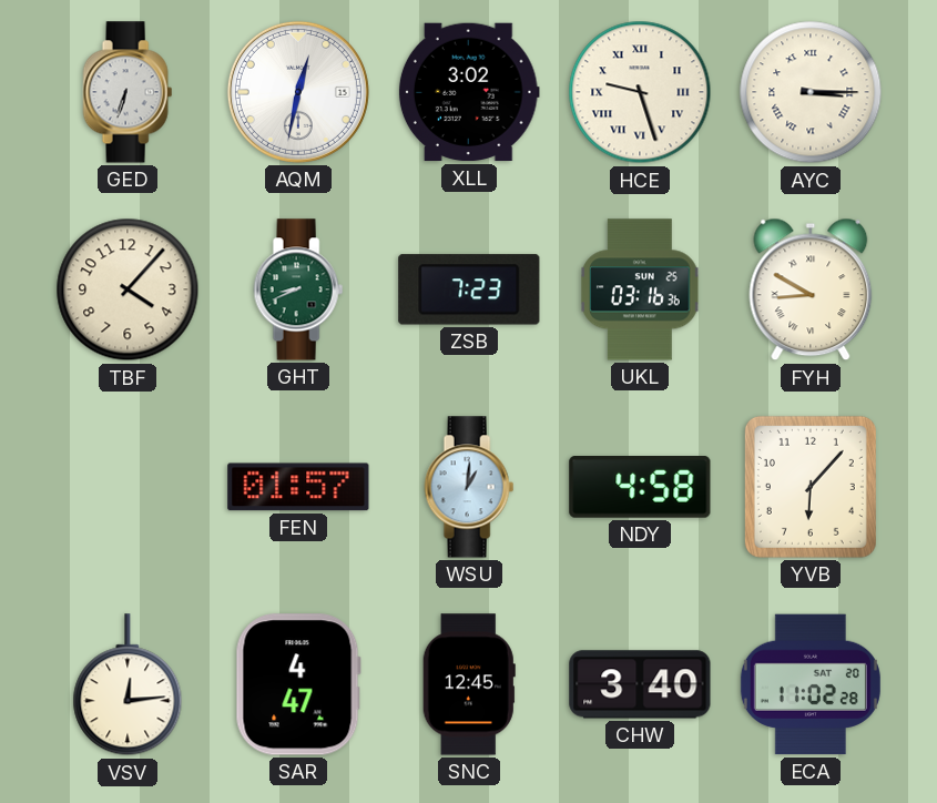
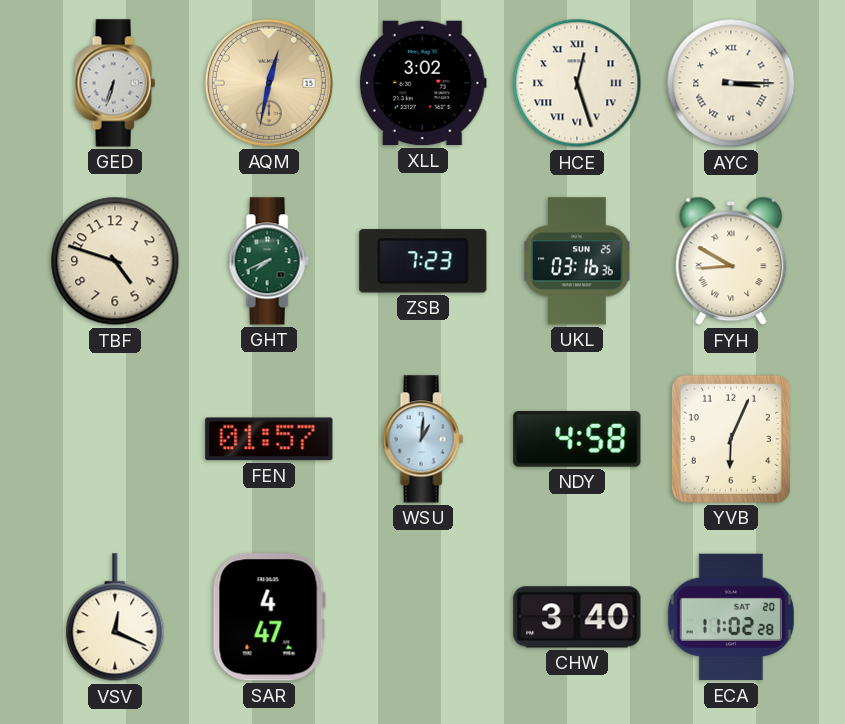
AQM dial: white -> champagne
HCE: 9:27 -> 12:27
TBF: 4:07 -> 4:48
GHT: 8:41 -> 7:41
YVB: 6:07 -> 6:04
VSV: 12:14 -> 12:19
SNC: 12:45 -> none
